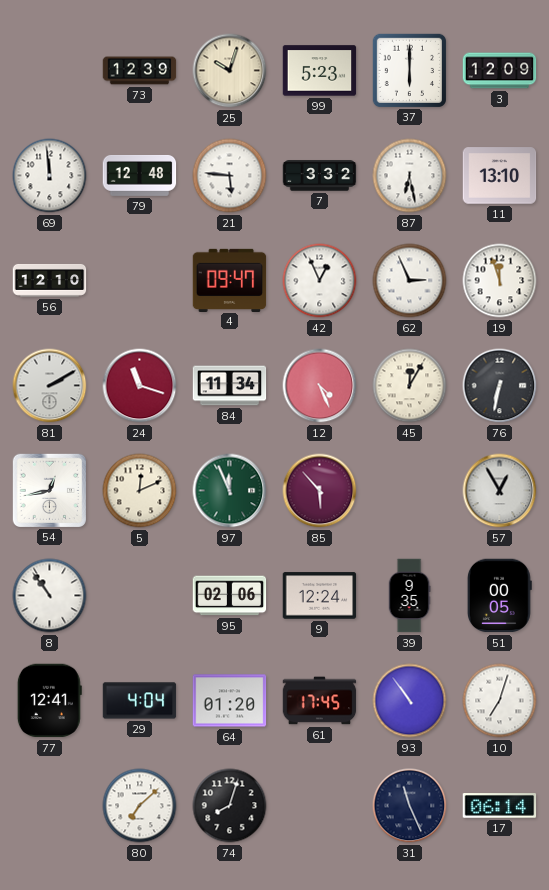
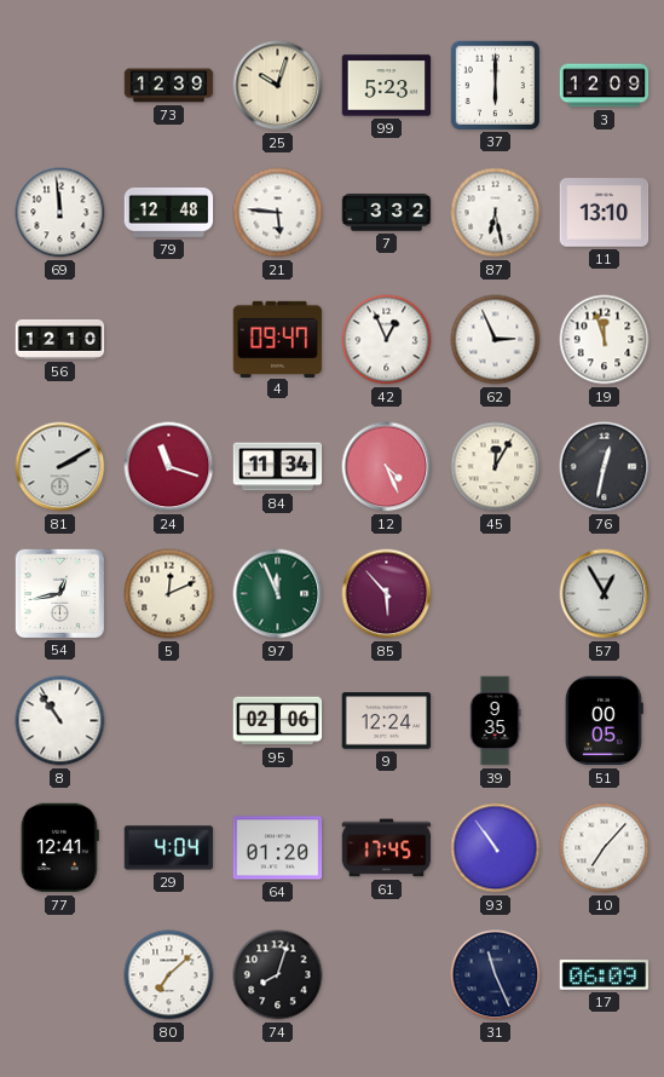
76: 6:32 -> 12:32
10: 7:03 -> 7:07
17: 06:14 -> 06:09
